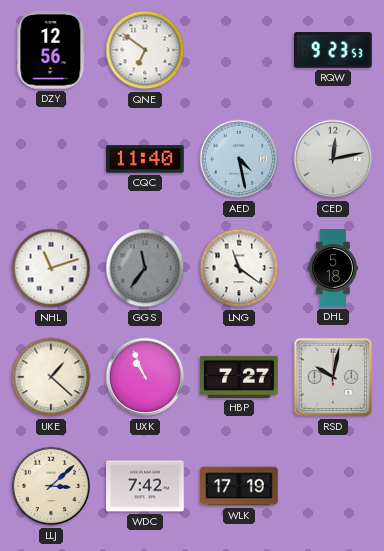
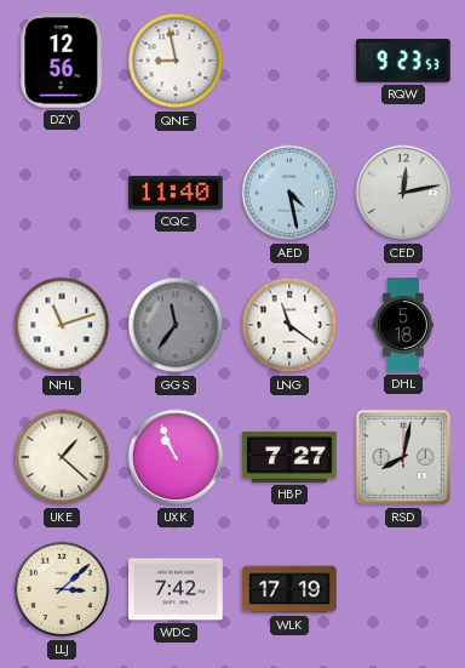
QNE: 6:51 -> 8:58
RSD: 10:02 -> 8:02
